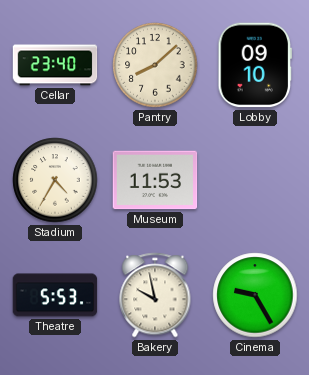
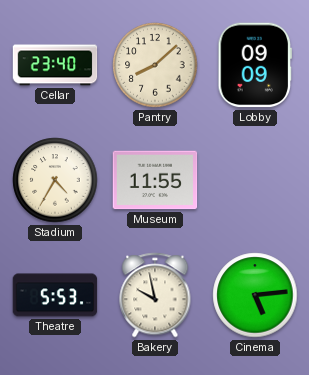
Lobby: 09:10 -> 09:09
Museum: 11:53 -> 11:55
Cinema: 9:25 -> 5:14
